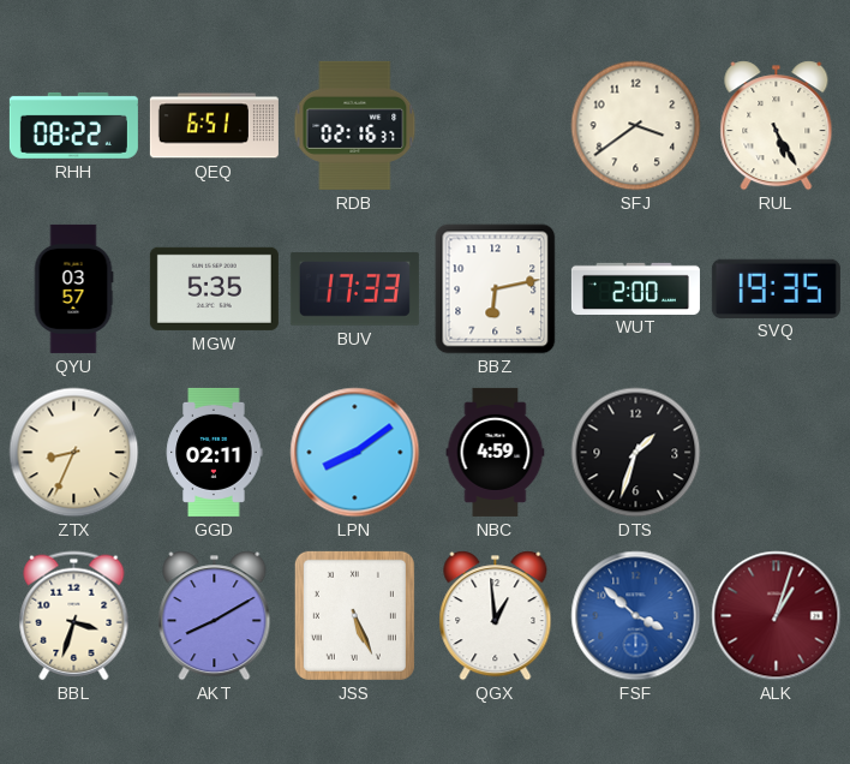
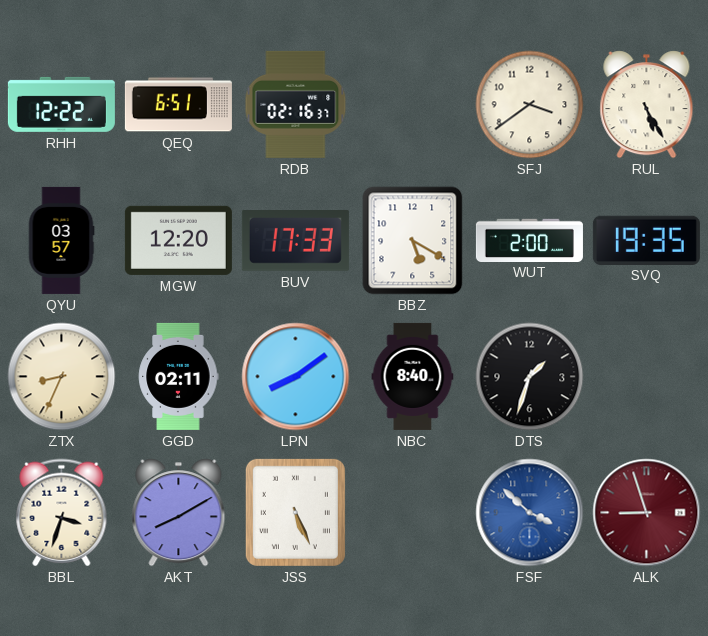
RHH: 08:22 -> 12:22
MGW: 5:35 -> 12:20
BBZ: 6:13 -> 5:20
NBC: 4:59 -> 8:40
QGX: 12:59 -> none
ALK: 1:03 -> 8:57
